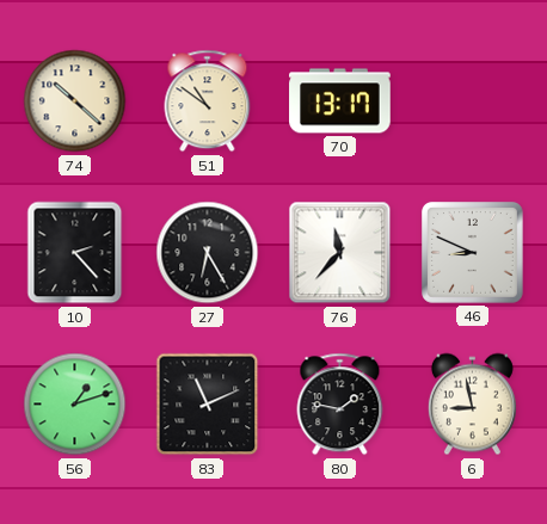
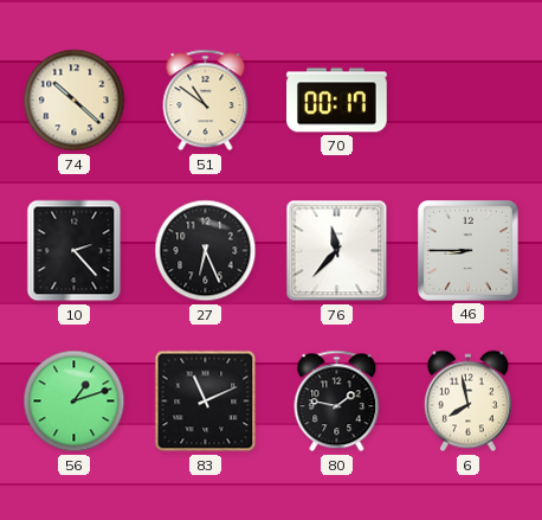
70: 13:17 -> 00:17
27: 6:25 -> 6:26
46: 8:49 -> 8:45
6: 8:58 -> 7:58
